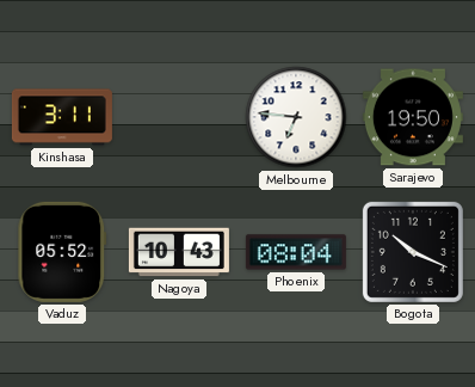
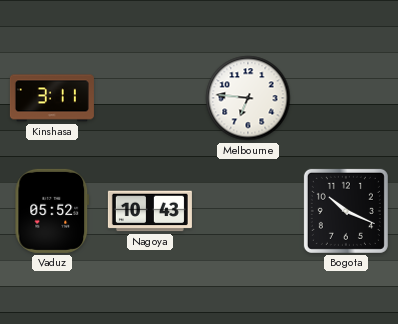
Sarajevo: 19:50 -> none
Phoenix: 08:04 -> none
